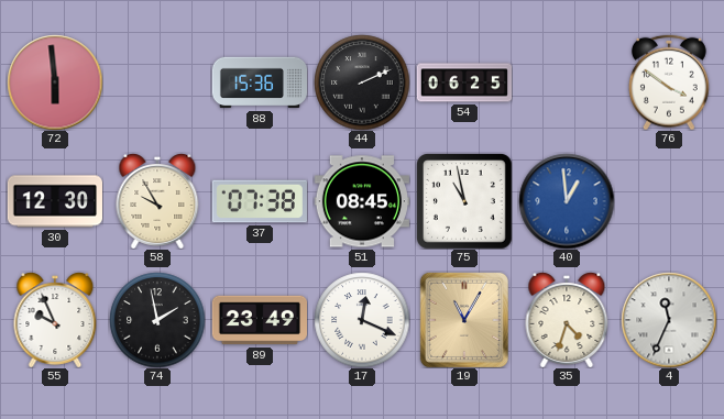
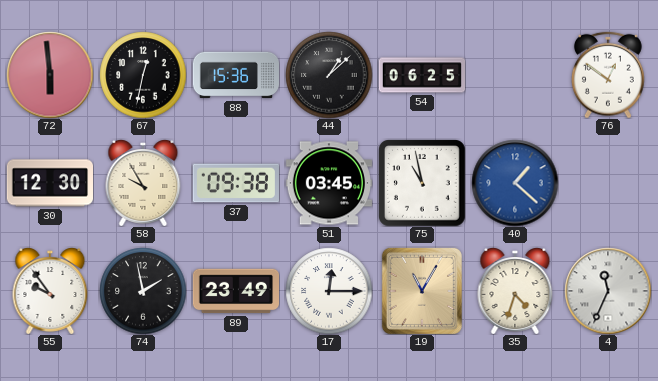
67: none -> 12:32
44: 2:11 -> 1:08
76: 3:51 -> 12:51
37: 07:38 -> 09:38
51: 08:45 -> 03:45
40: 12:59 -> 1:22
55: 9:56 -> 9:54
17: 12:19 -> 12:15
